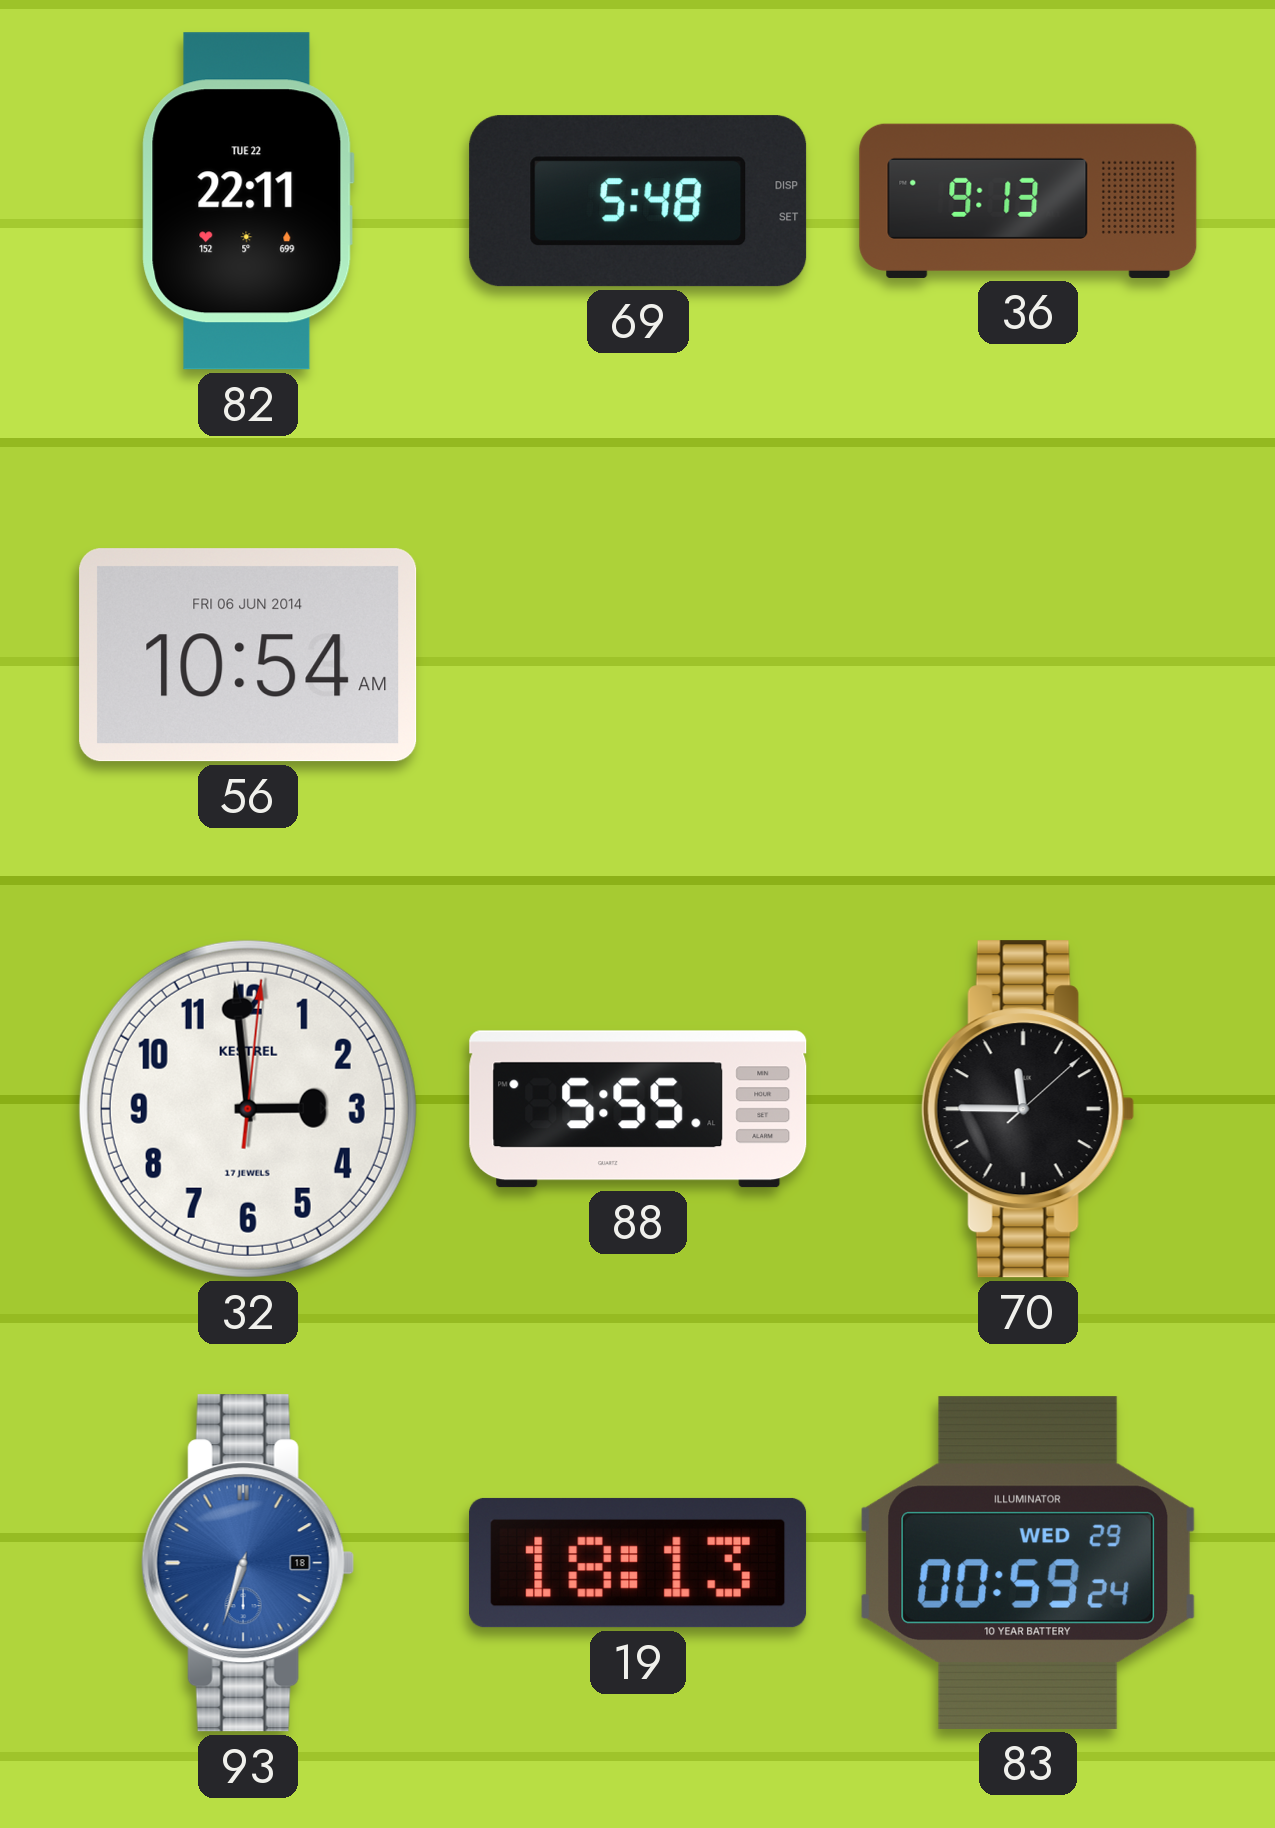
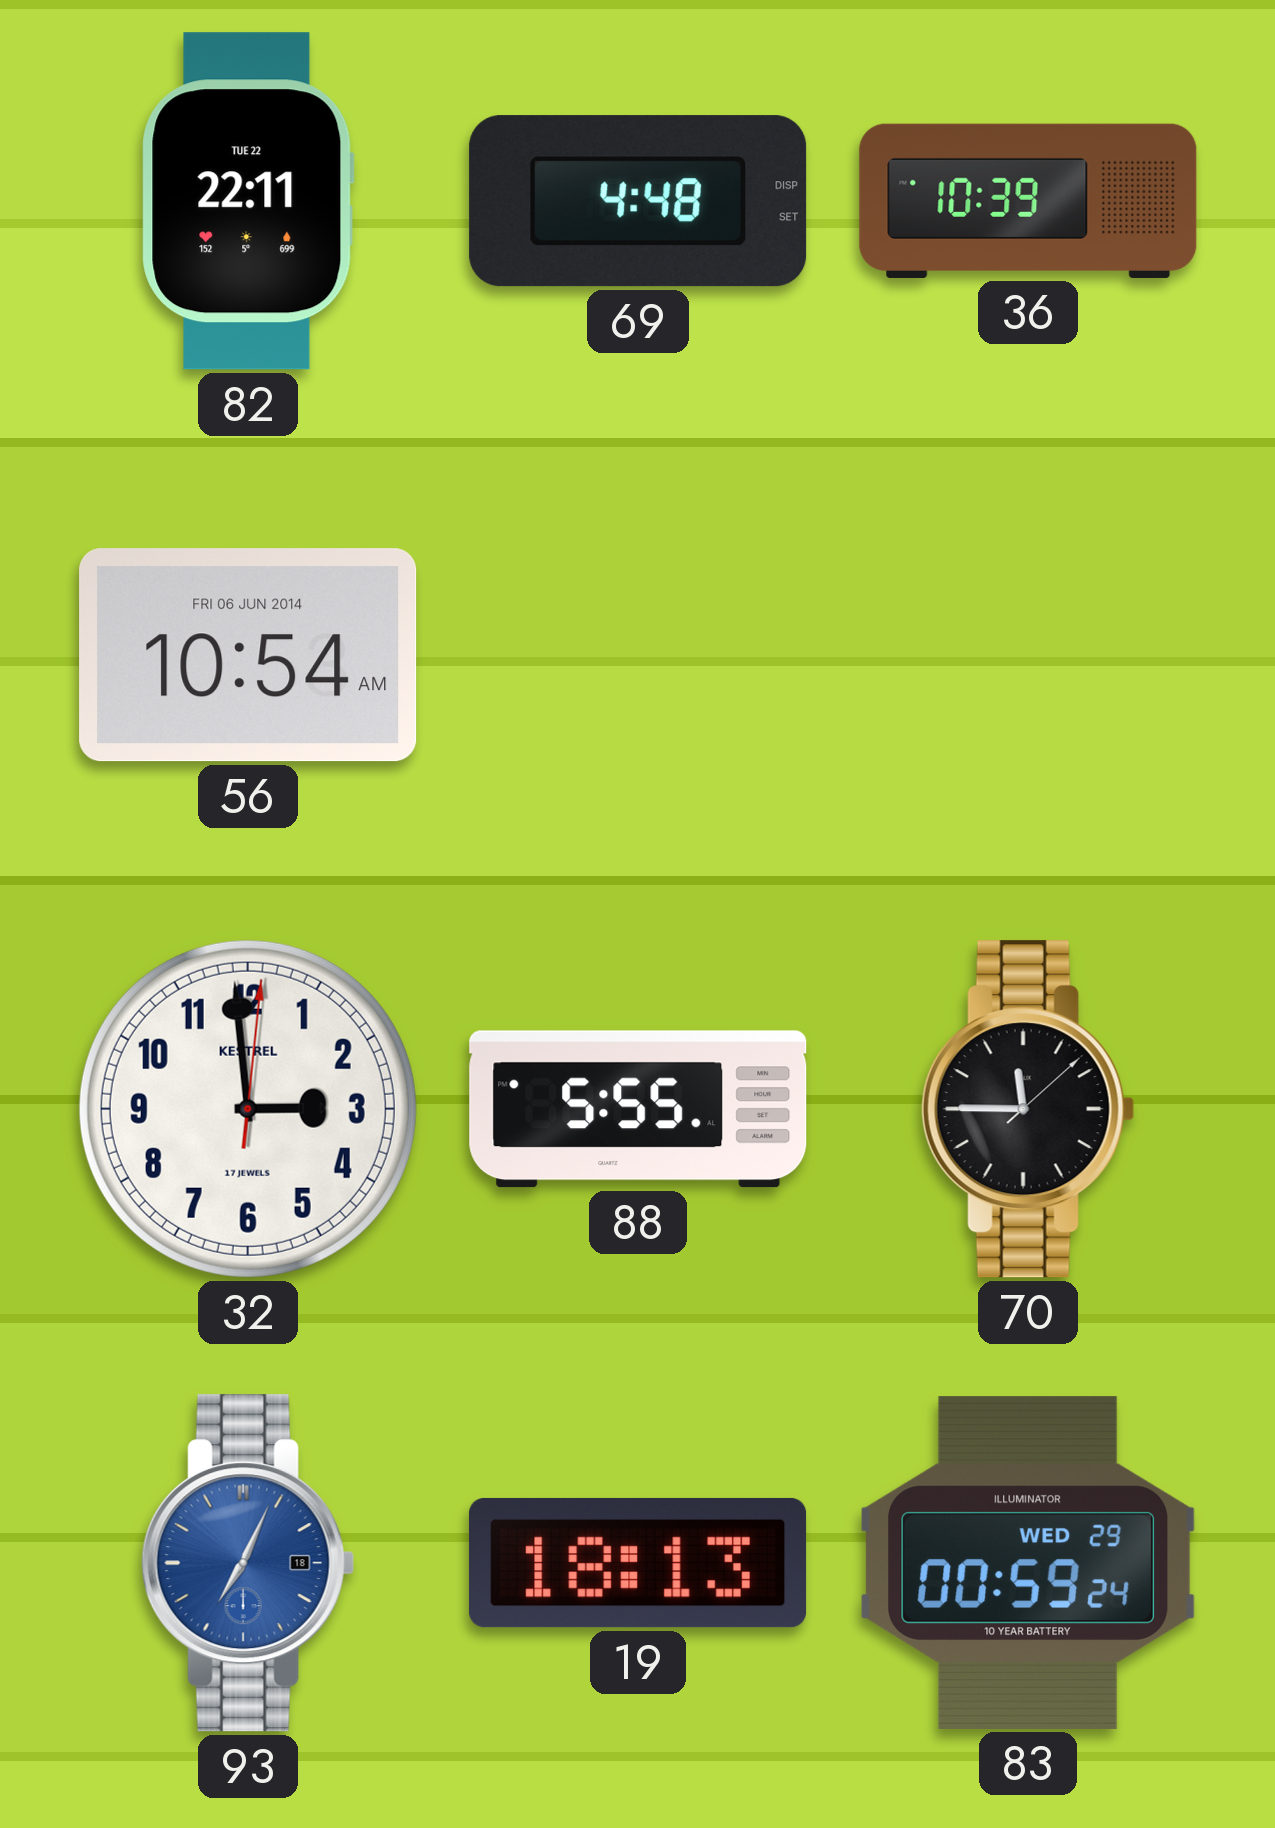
69: 5:48 -> 4:48
36: 9:13 -> 10:39
93: 6:33 -> 7:04
